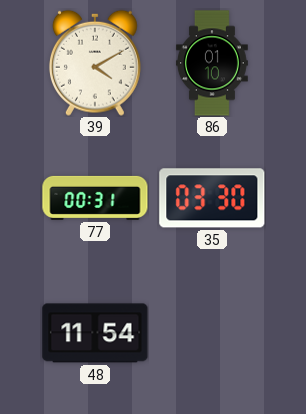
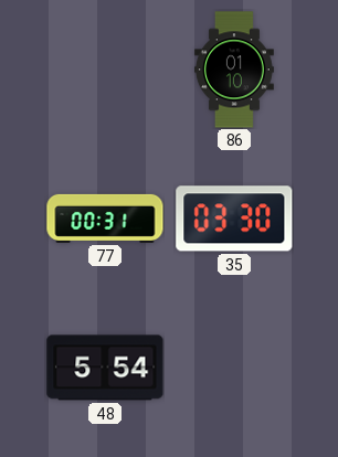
39: 4:10 -> none
48: 11:54 -> 5:54
